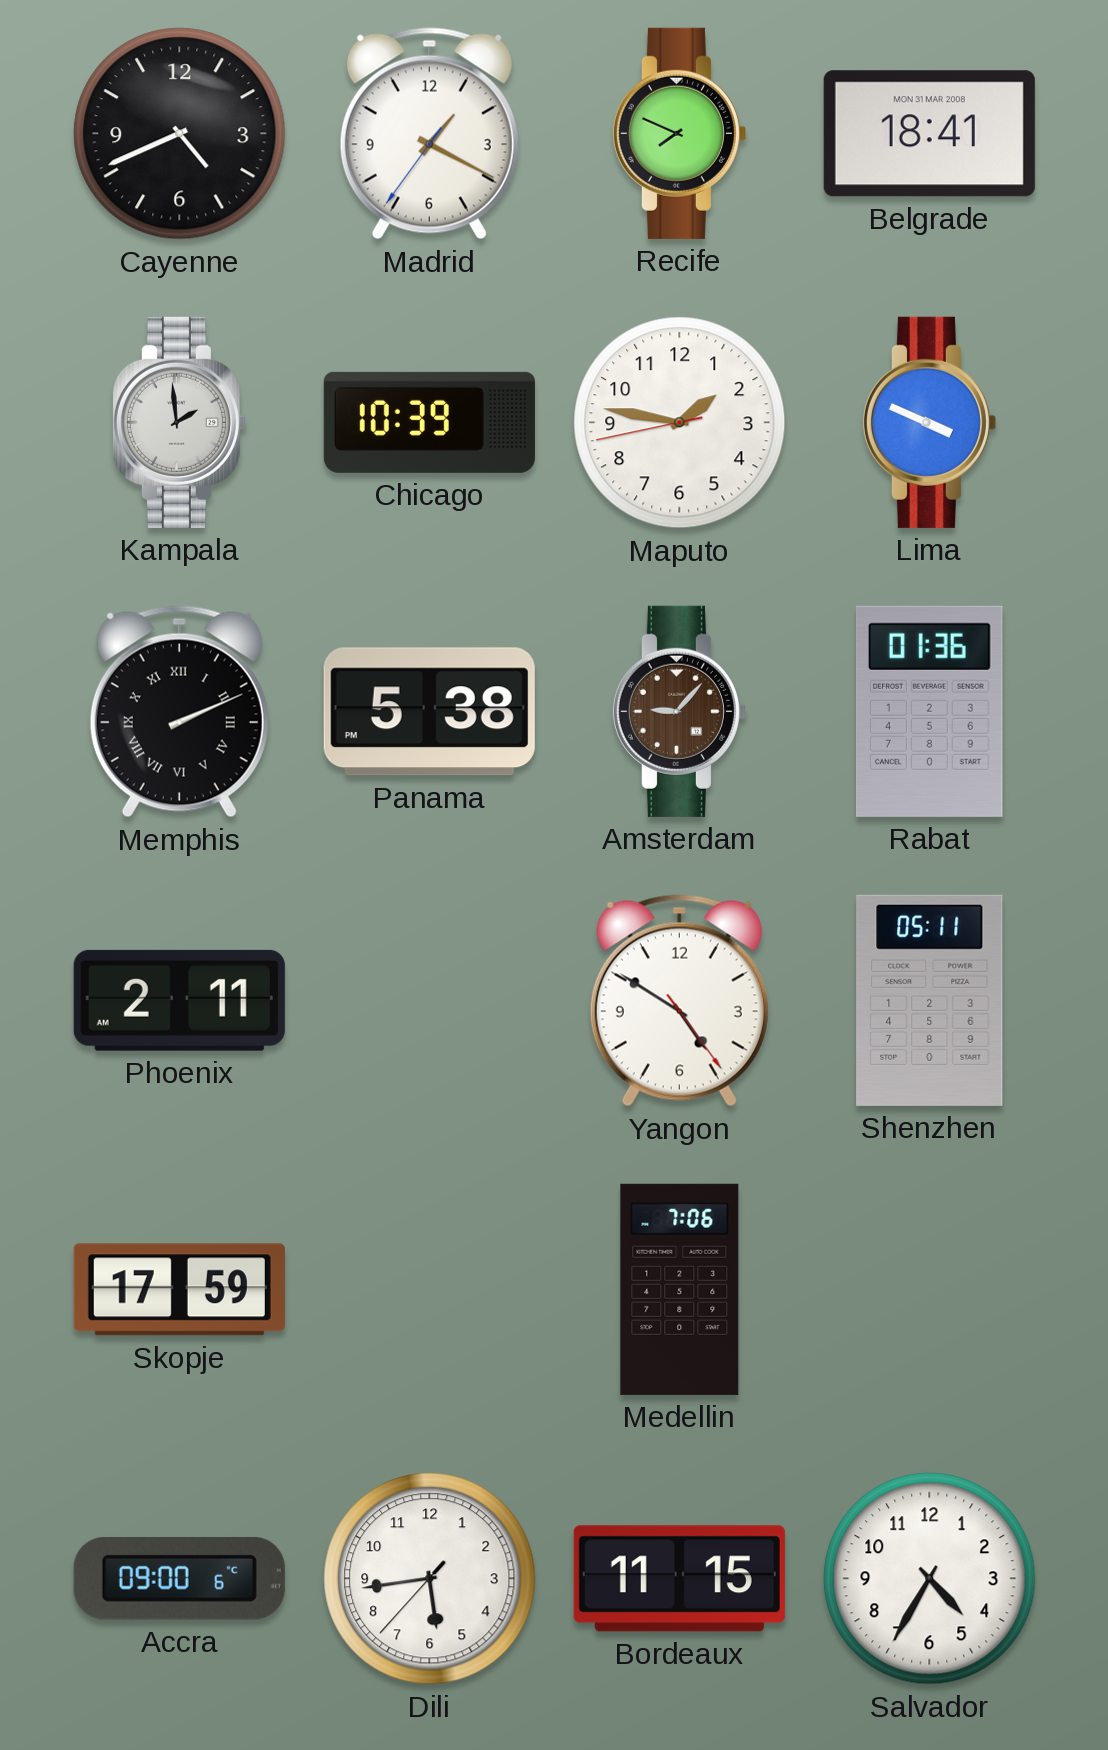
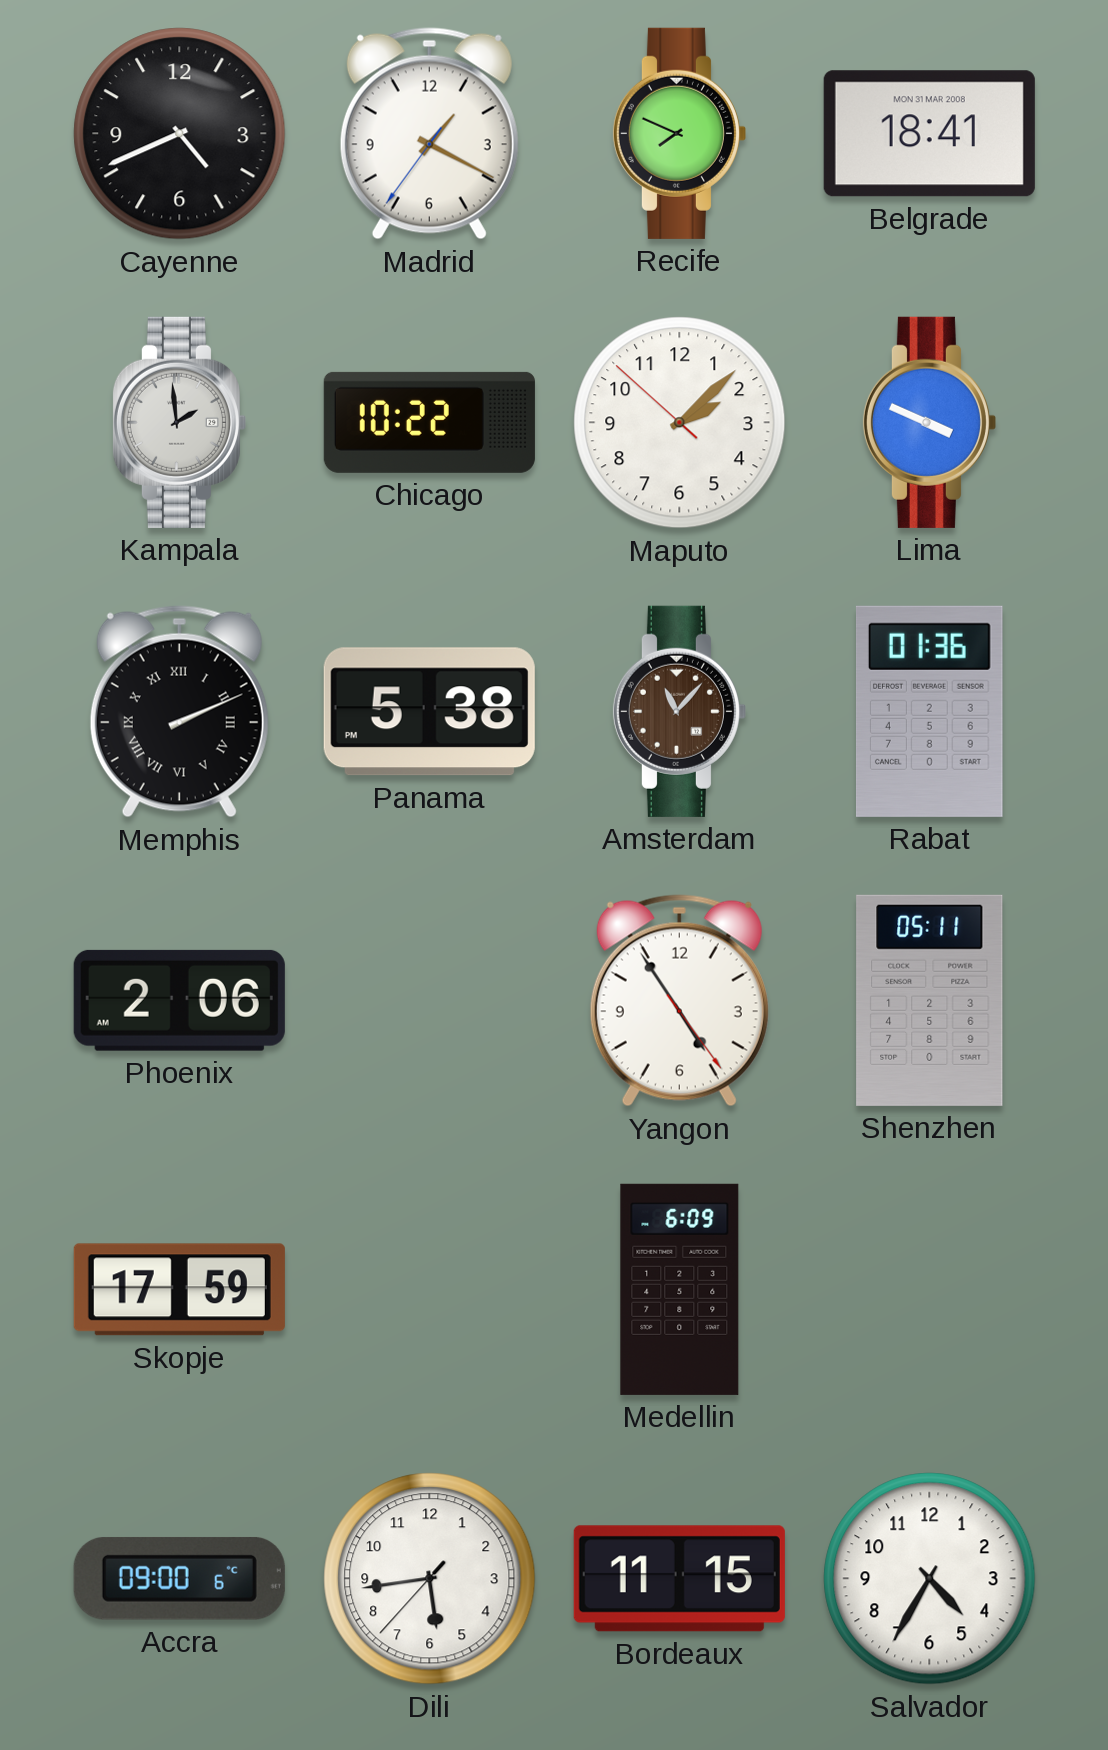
Chicago: 10:39 -> 10:22
Maputo: 1:46 -> 2:07
Amsterdam: 9:07 -> 11:07
Phoenix: 2:11 -> 2:06
Yangon: 4:50 -> 4:54
Medellin: 7:06 -> 6:09
